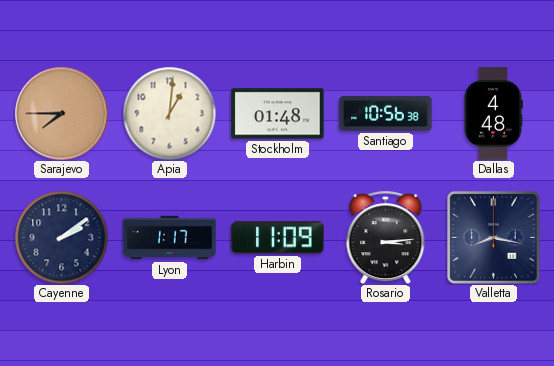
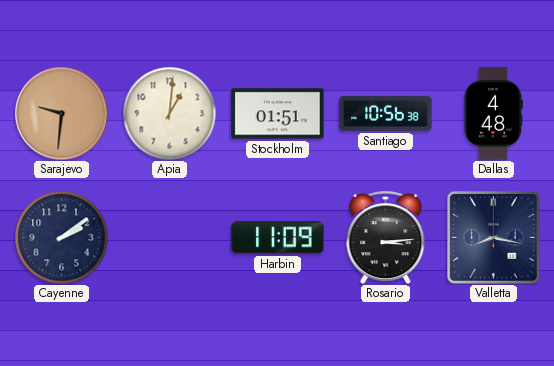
Sarajevo: 7:45 -> 9:31
Stockholm: 01:48 -> 01:51
Lyon: 1:17 -> none
